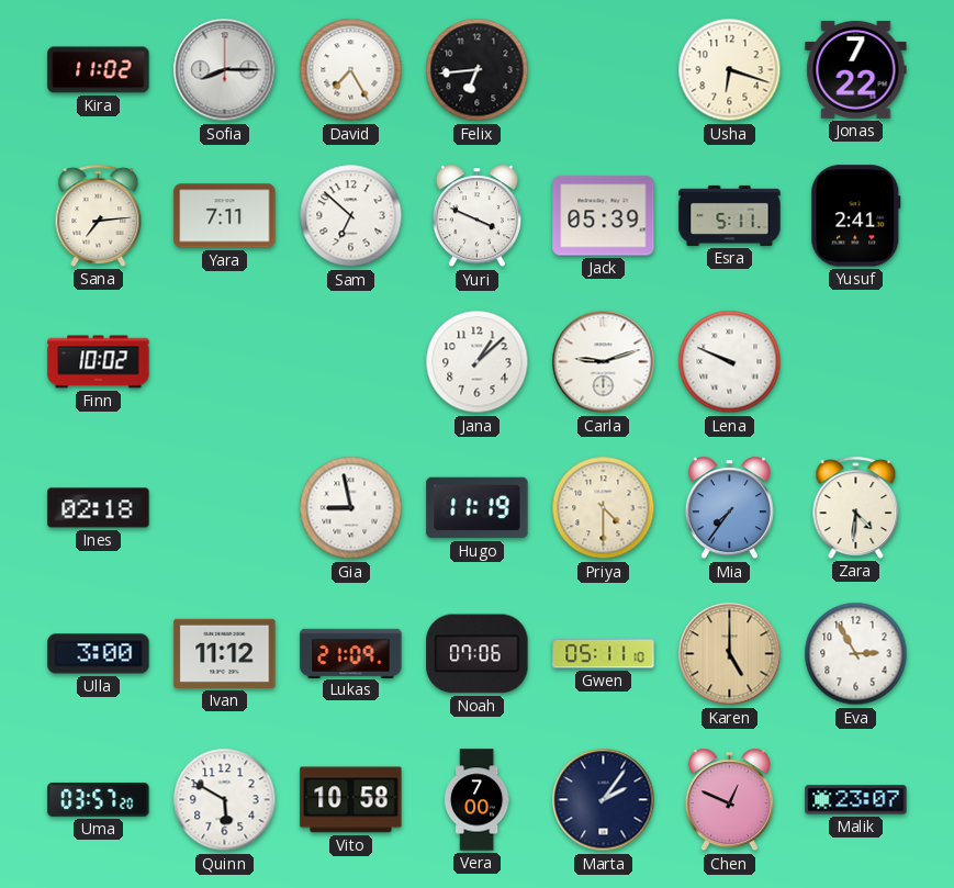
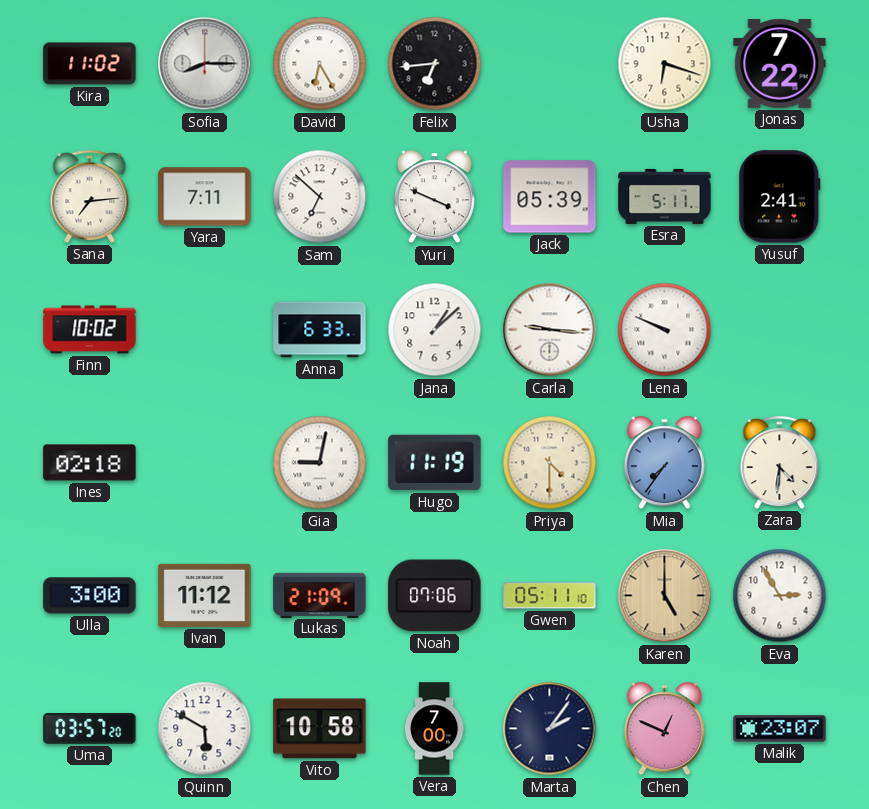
David: 7:25 -> 6:25
Anna: none -> 6:33
Carla: 9:12 -> 9:16
Gia: 8:58 -> 9:02
